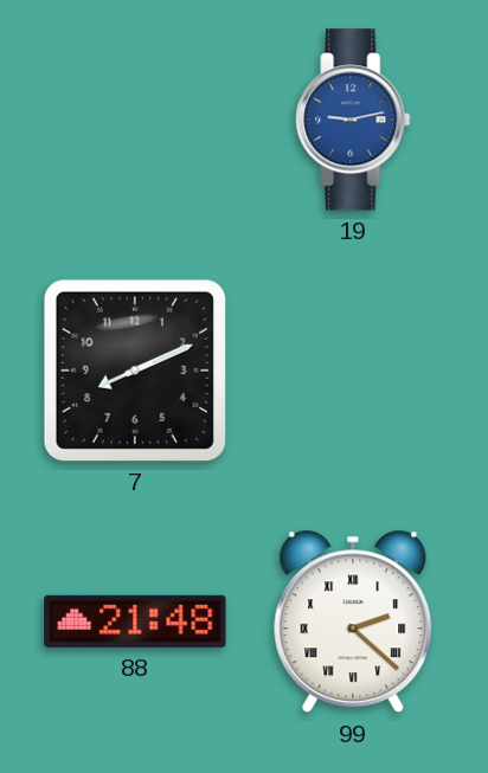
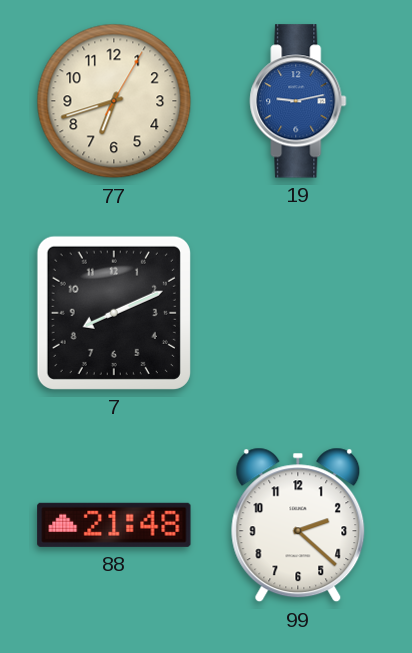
77: none -> 6:42
99 numerals: Roman -> Arabic
